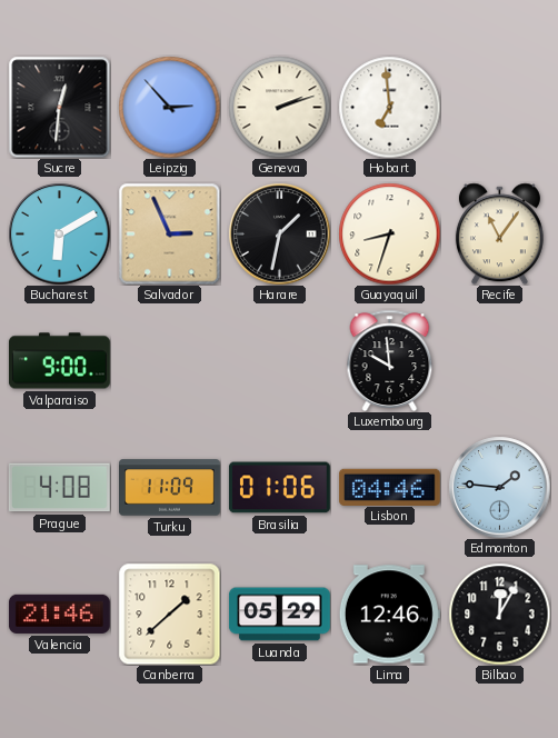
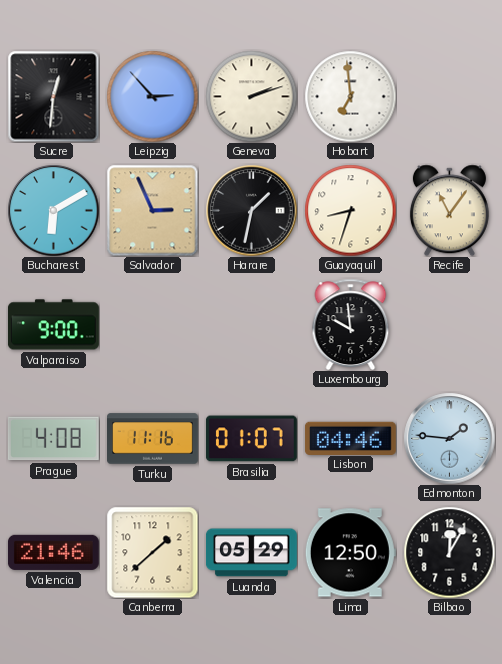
Turku: 11:09 -> 11:16
Brasilia: 01:06 -> 01:07
Lima: 12:46 -> 12:50
